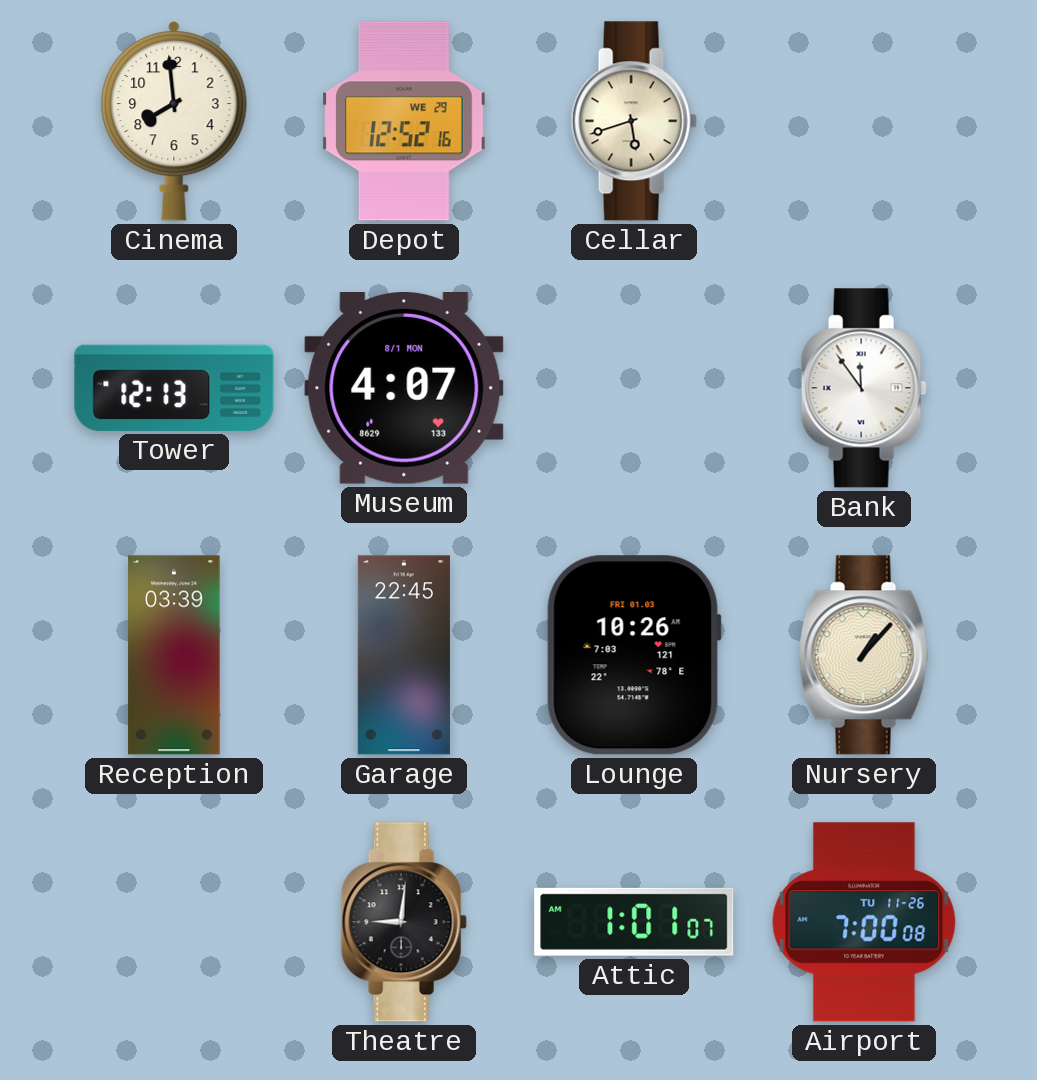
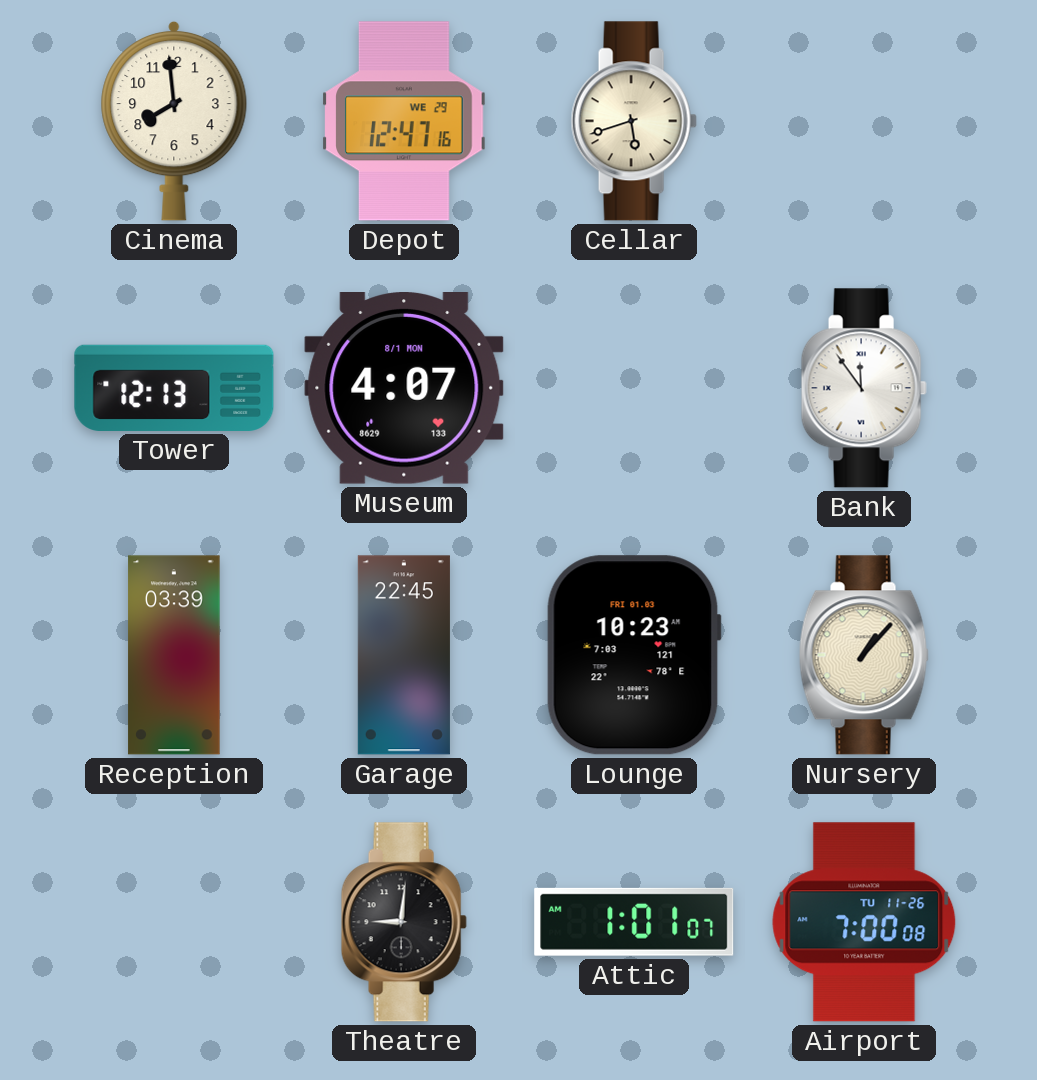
Depot: 12:52 -> 12:47
Lounge: 10:26 -> 10:23
